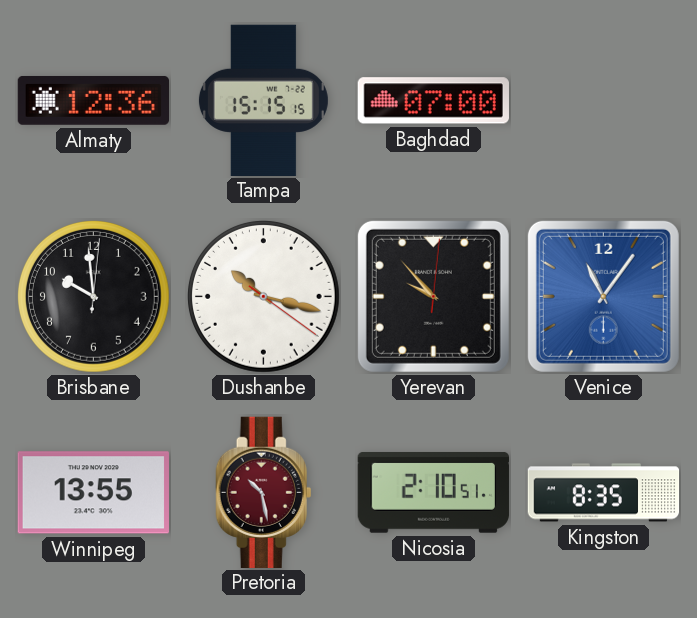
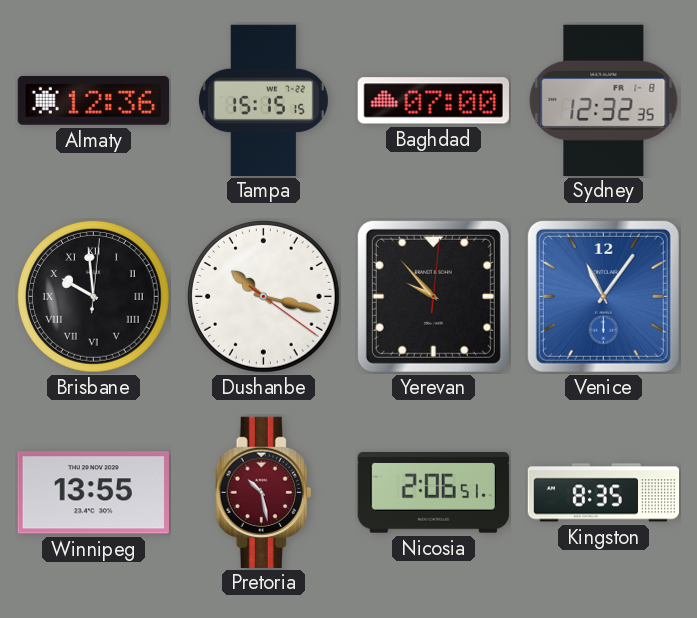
Sydney: none -> 12:32
Brisbane numerals: Arabic -> Roman
Nicosia: 2:10 -> 2:06
